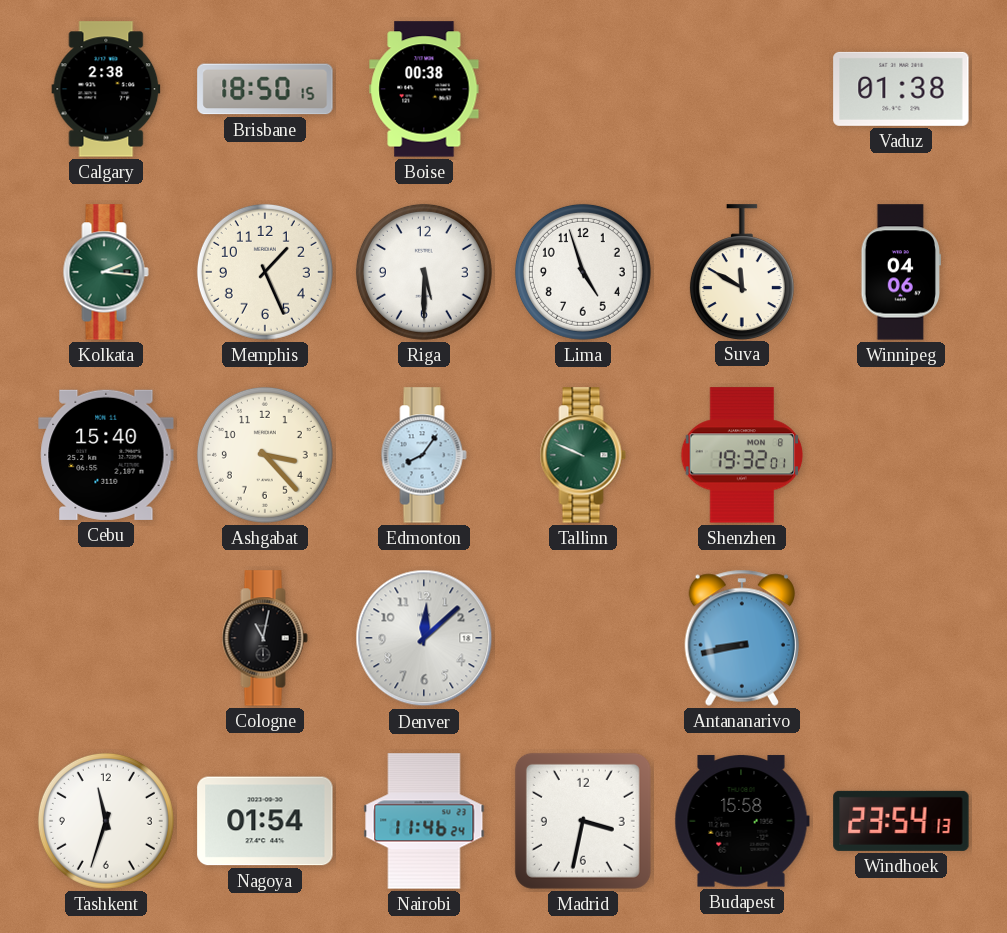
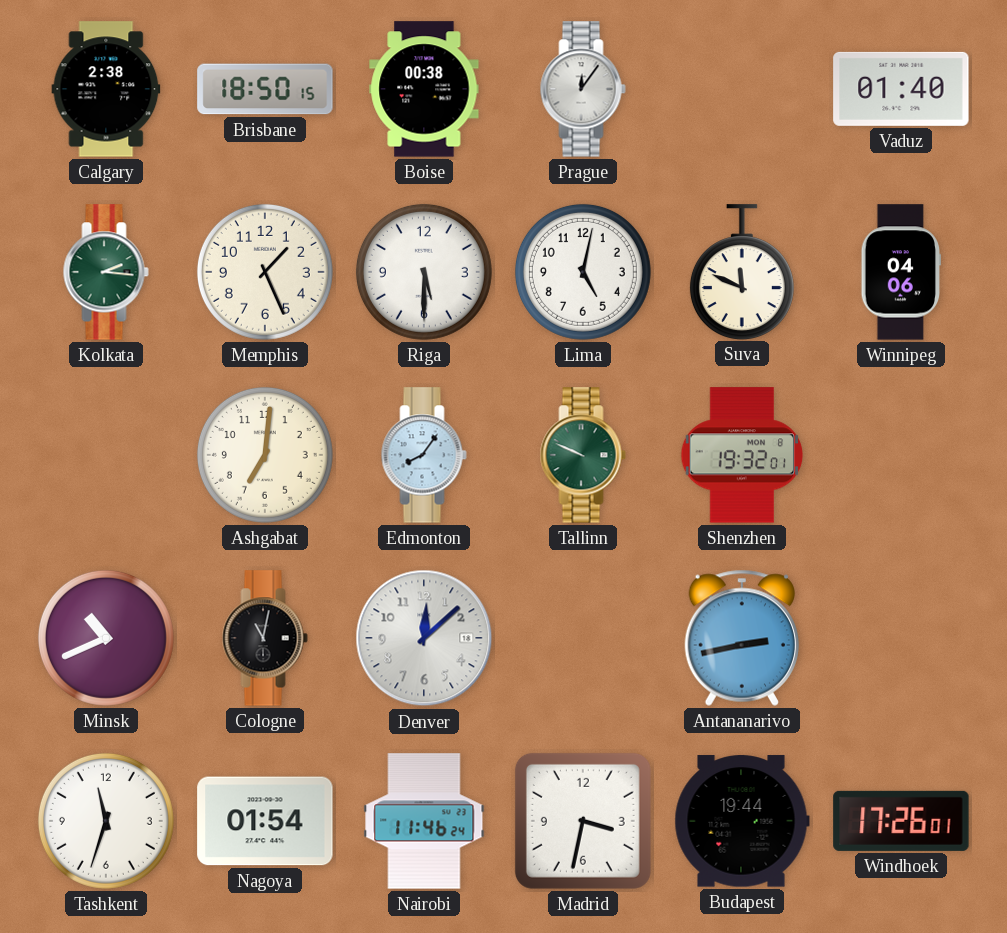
Prague: none -> 12:06
Vaduz: 01:38 -> 01:40
Lima: 4:57 -> 5:02
Suva: 11:50 -> 11:49
Cebu: 15:40 -> none
Ashgabat: 3:23 -> 7:01
Minsk: none -> 10:41
Antananarivo: 8:43 -> 2:43
Budapest: 15:58 -> 19:44
Windhoek: 23:54 -> 17:26
